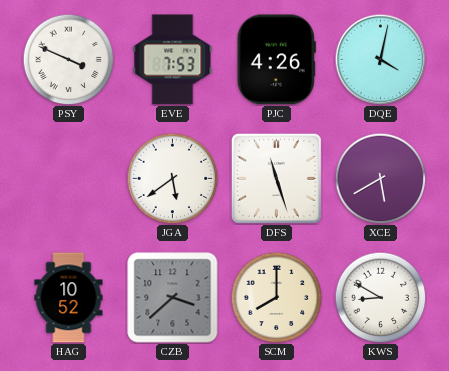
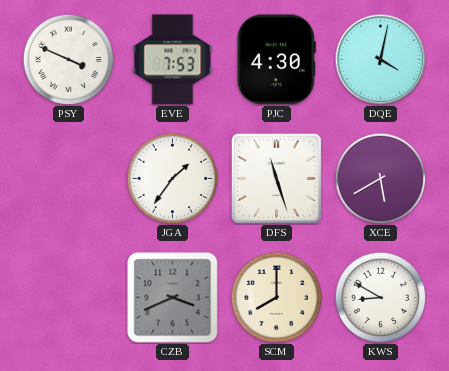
PJC: 4:26 -> 4:30
JGA: 5:39 -> 1:36
HAG: 10:52 -> none
CZB: 3:38 -> 3:41
